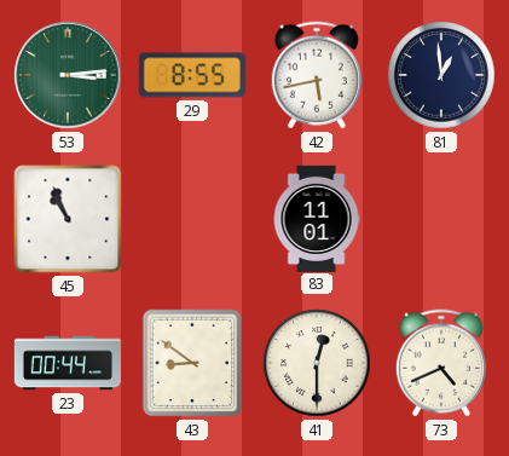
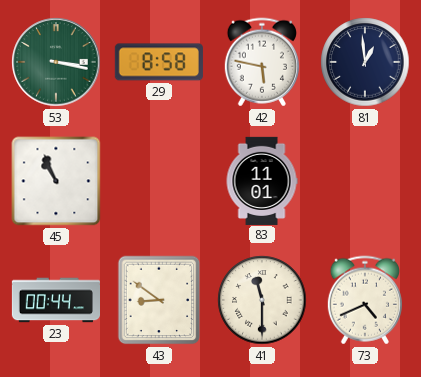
53: 3:14 -> 3:17
29: 8:55 -> 8:58
42: 5:43 -> 5:47
41: 12:30 -> 11:30
